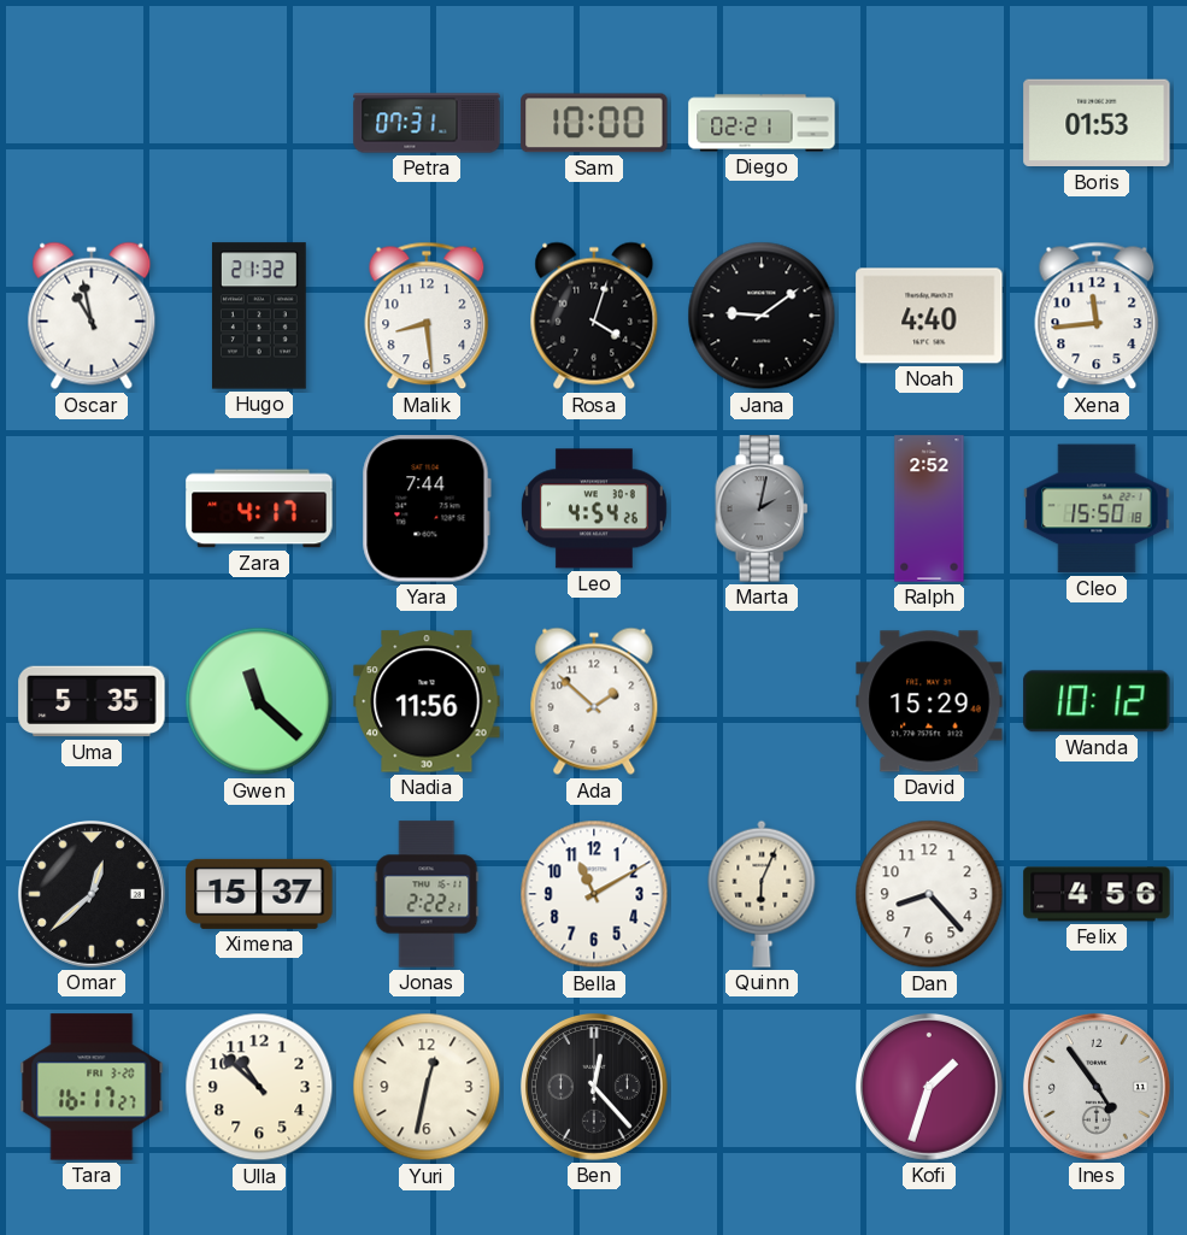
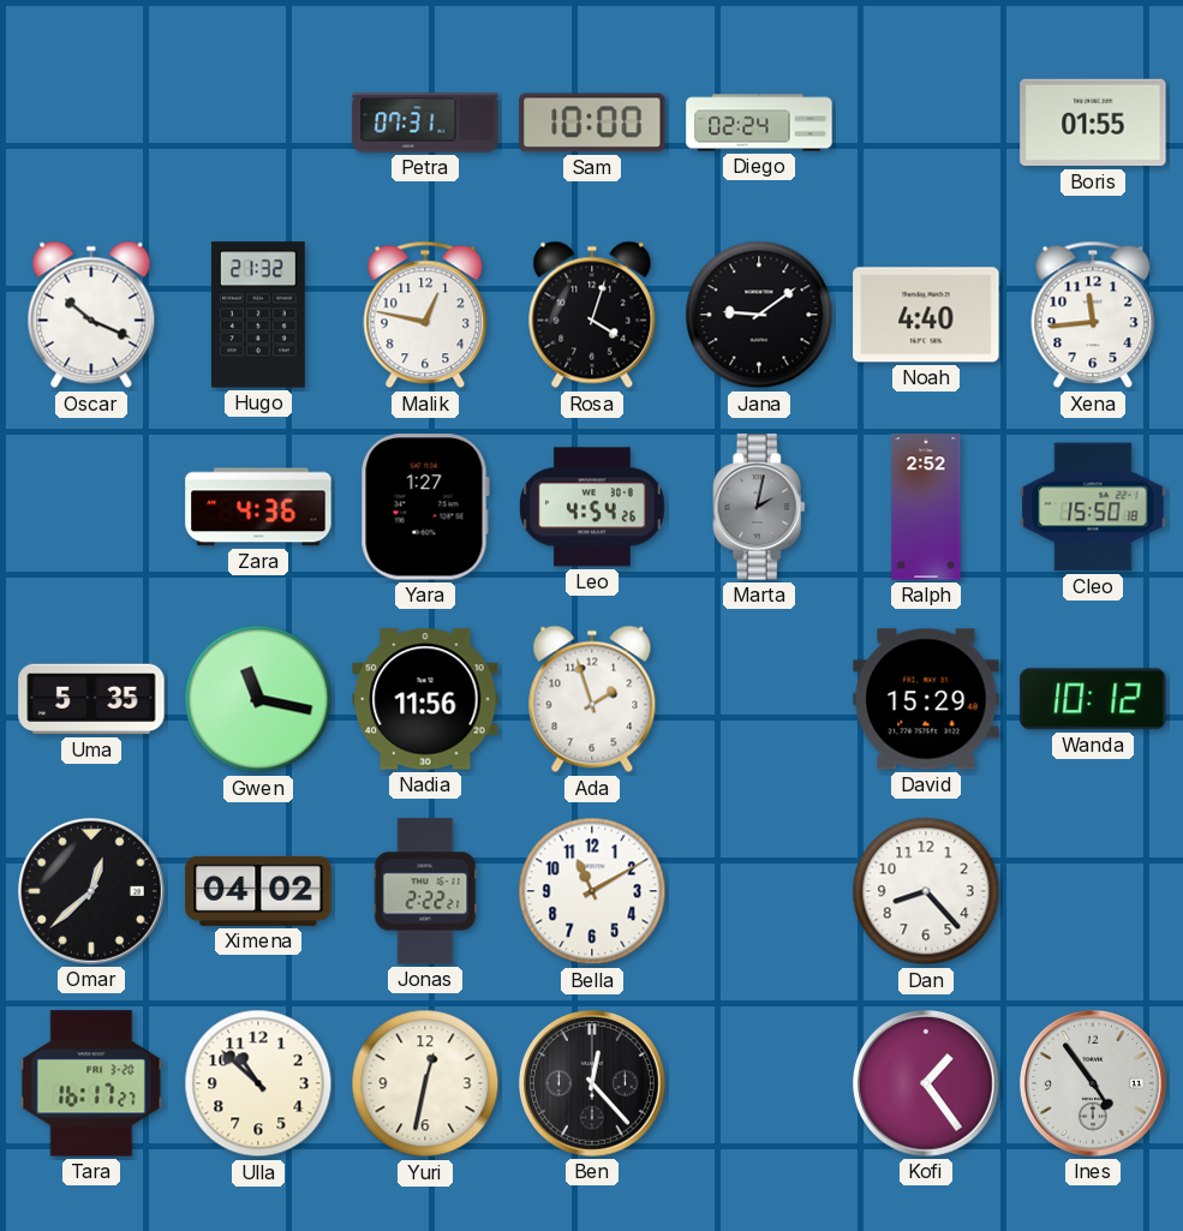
Diego: 02:21 -> 02:24
Boris: 01:53 -> 01:55
Oscar: 10:58 -> 10:19
Malik: 8:29 -> 12:47
Zara: 4:17 -> 4:36
Yara: 7:44 -> 1:27
Gwen: 11:22 -> 11:17
Ada: 1:52 -> 1:57
Ximena: 15:37 -> 04:02
Quinn: 6:04 -> none
Felix: 4:56 -> none
Kofi: 1:33 -> 1:24
